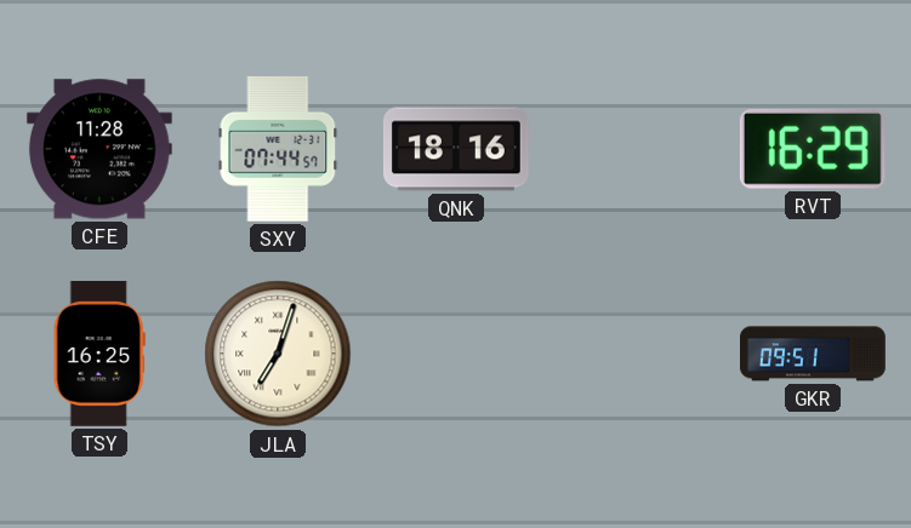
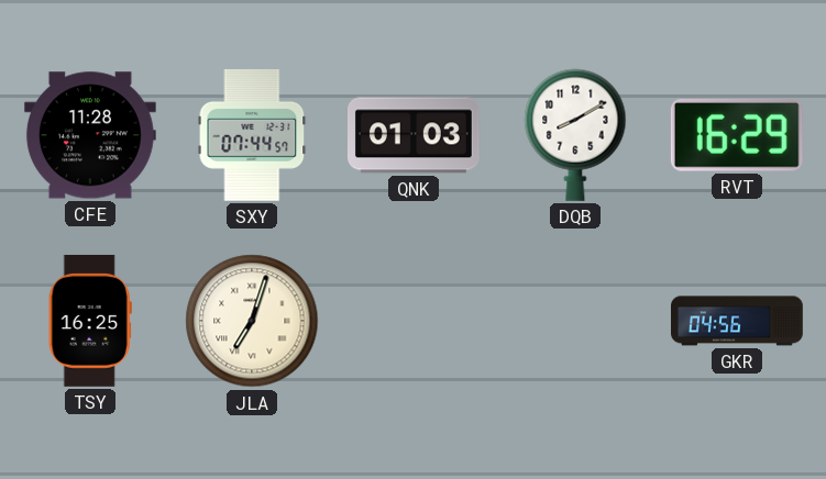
QNK: 18:16 -> 01:03
DQB: none -> 8:10
GKR: 09:51 -> 04:56
